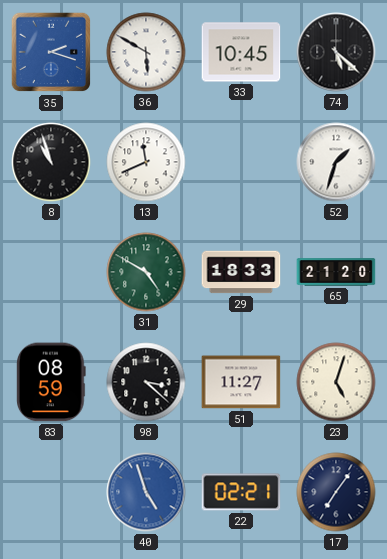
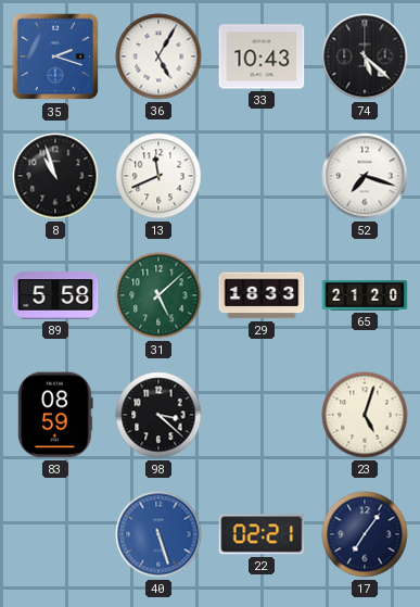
36: 5:50 -> 5:05
33: 10:45 -> 10:43
52: 1:33 -> 7:18
89: none -> 5:58
31: 4:50 -> 5:08
51: 11:27 -> none
40: 4:57 -> 5:27
